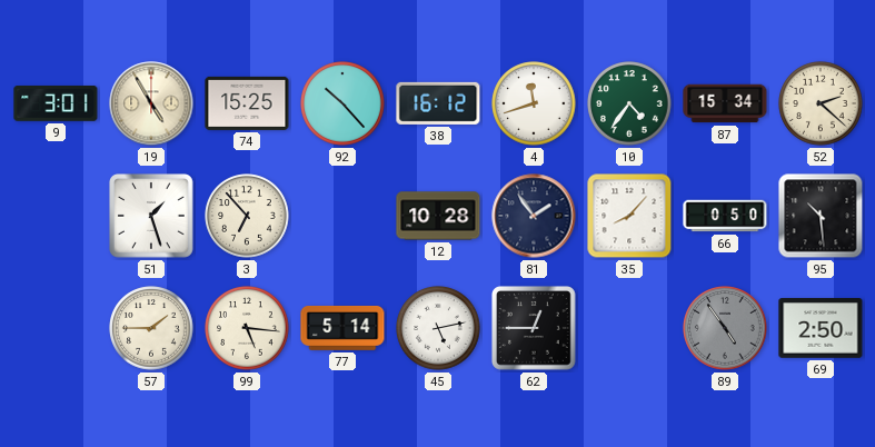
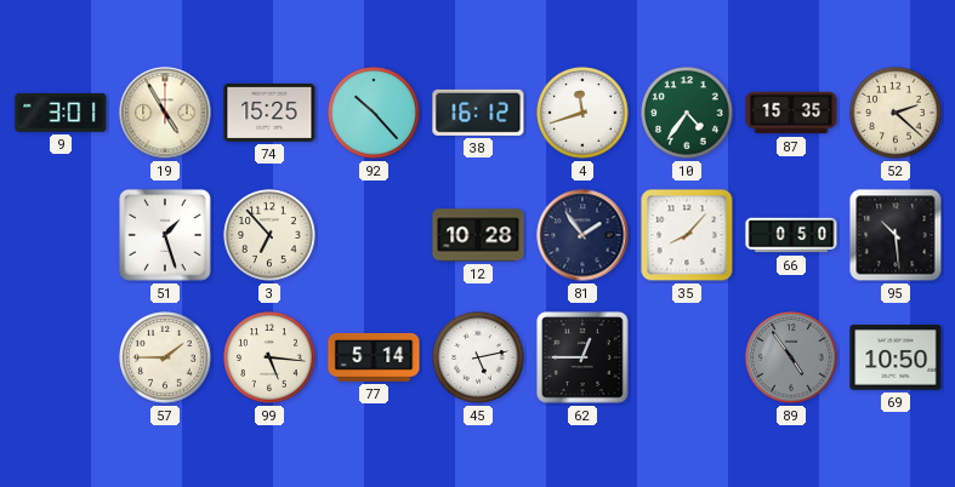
87: 15:34 -> 15:35
69: 2:50 -> 10:50
